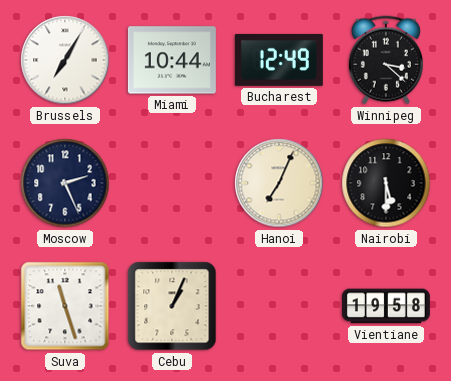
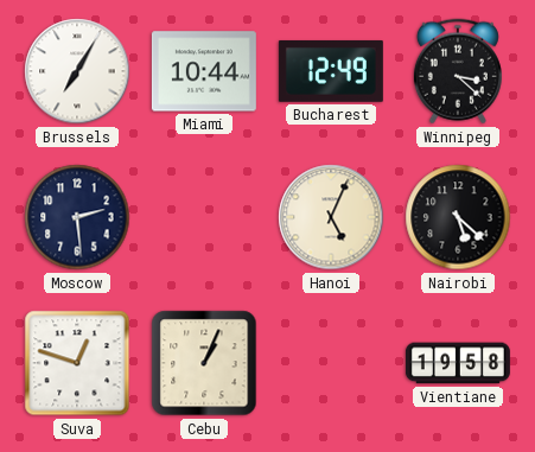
Moscow: 2:26 -> 2:29
Hanoi: 7:04 -> 5:04
Nairobi: 5:30 -> 5:22
Suva: 11:27 -> 12:48
